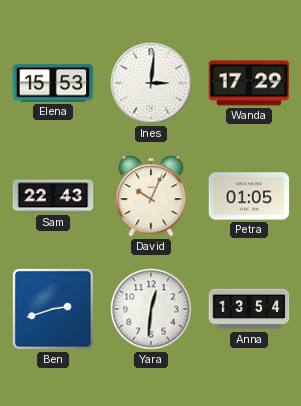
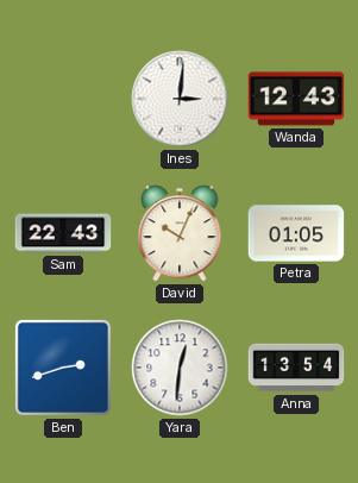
Elena: 15:53 -> none
Wanda: 17:29 -> 12:43
